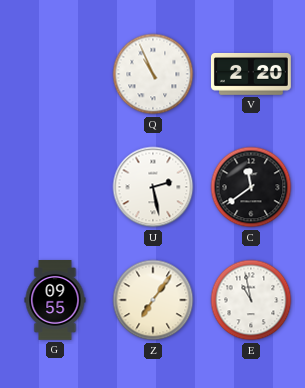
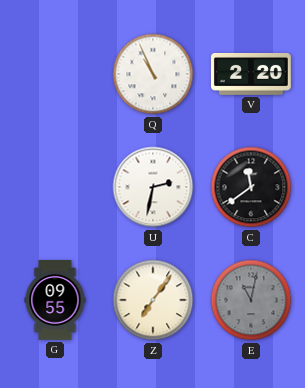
U: 2:28 -> 2:32
E: 10:58 -> 11:02
E dial: white -> grey
